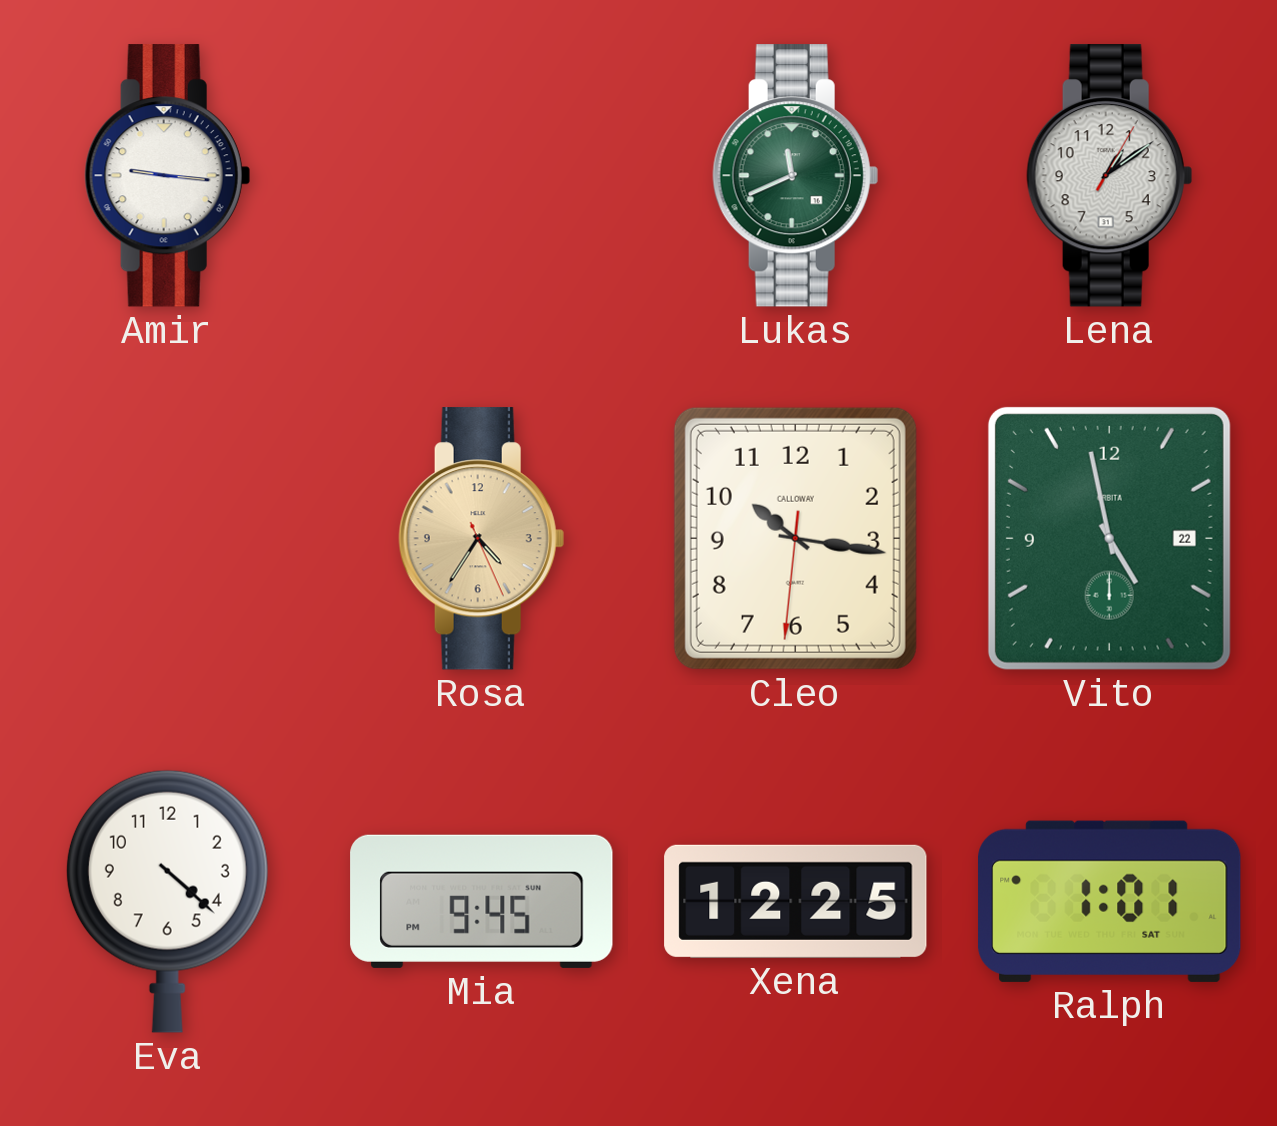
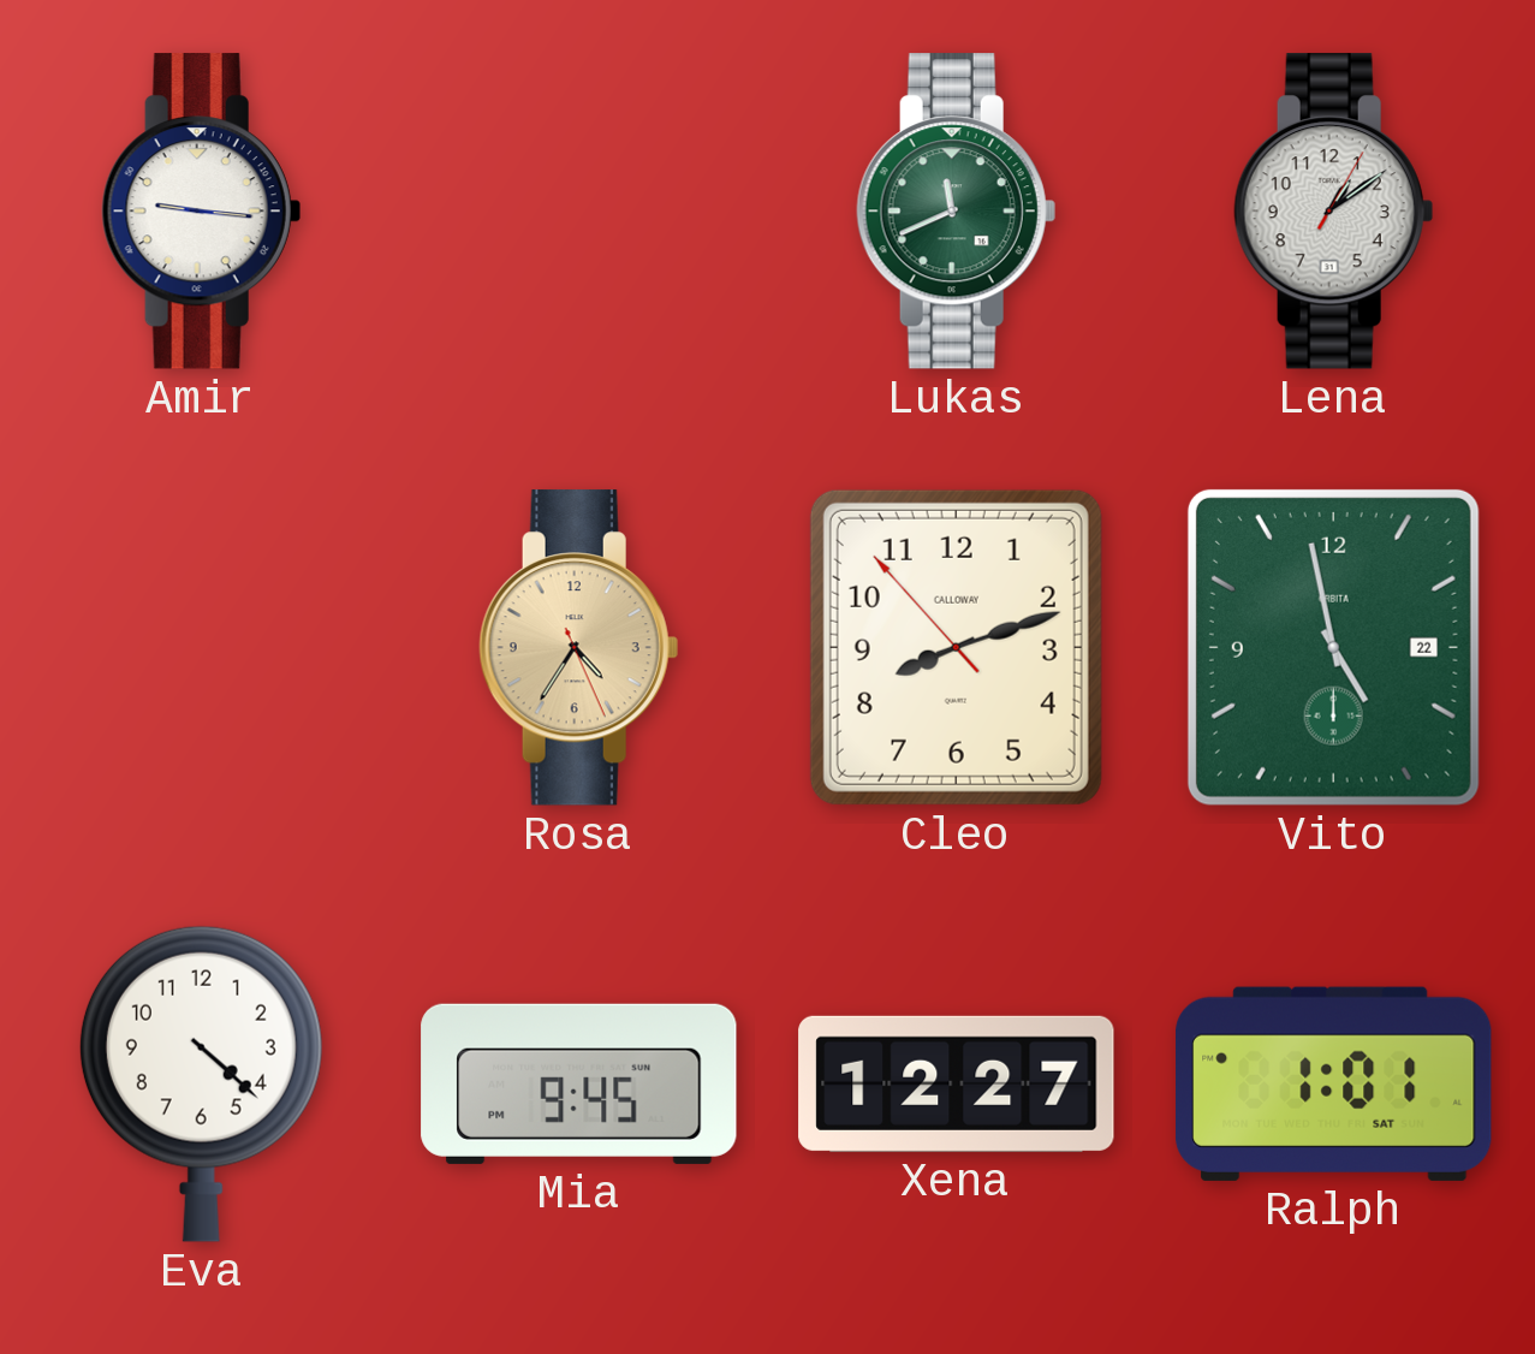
Cleo: 10:16 -> 8:11
Xena: 12:25 -> 12:27
